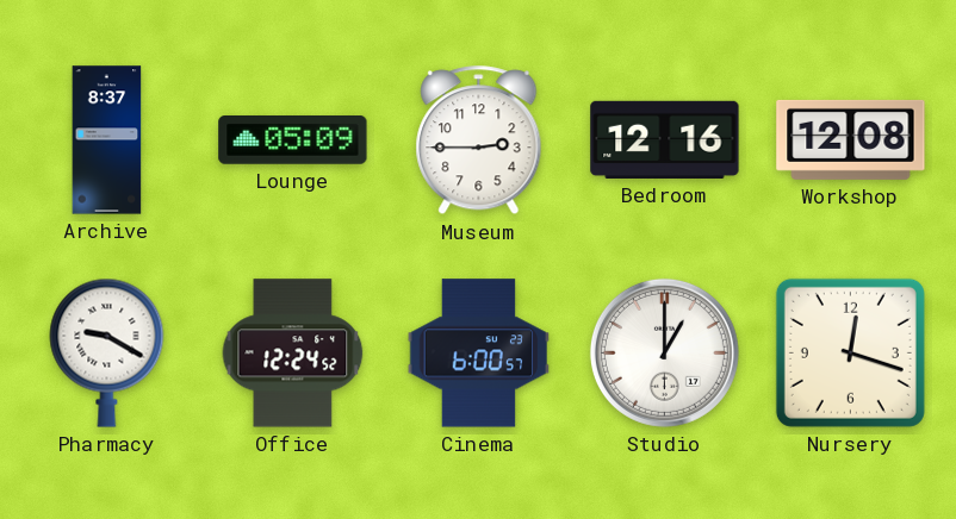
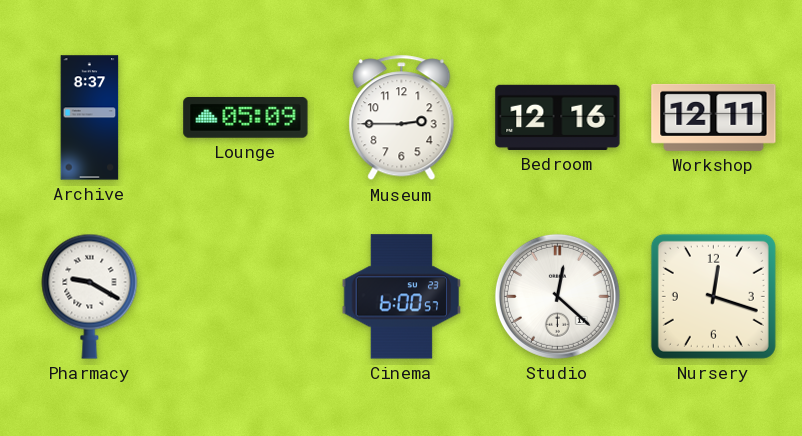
Workshop: 12:08 -> 12:11
Office: 12:24 -> none
Studio: 1:00 -> 12:22
